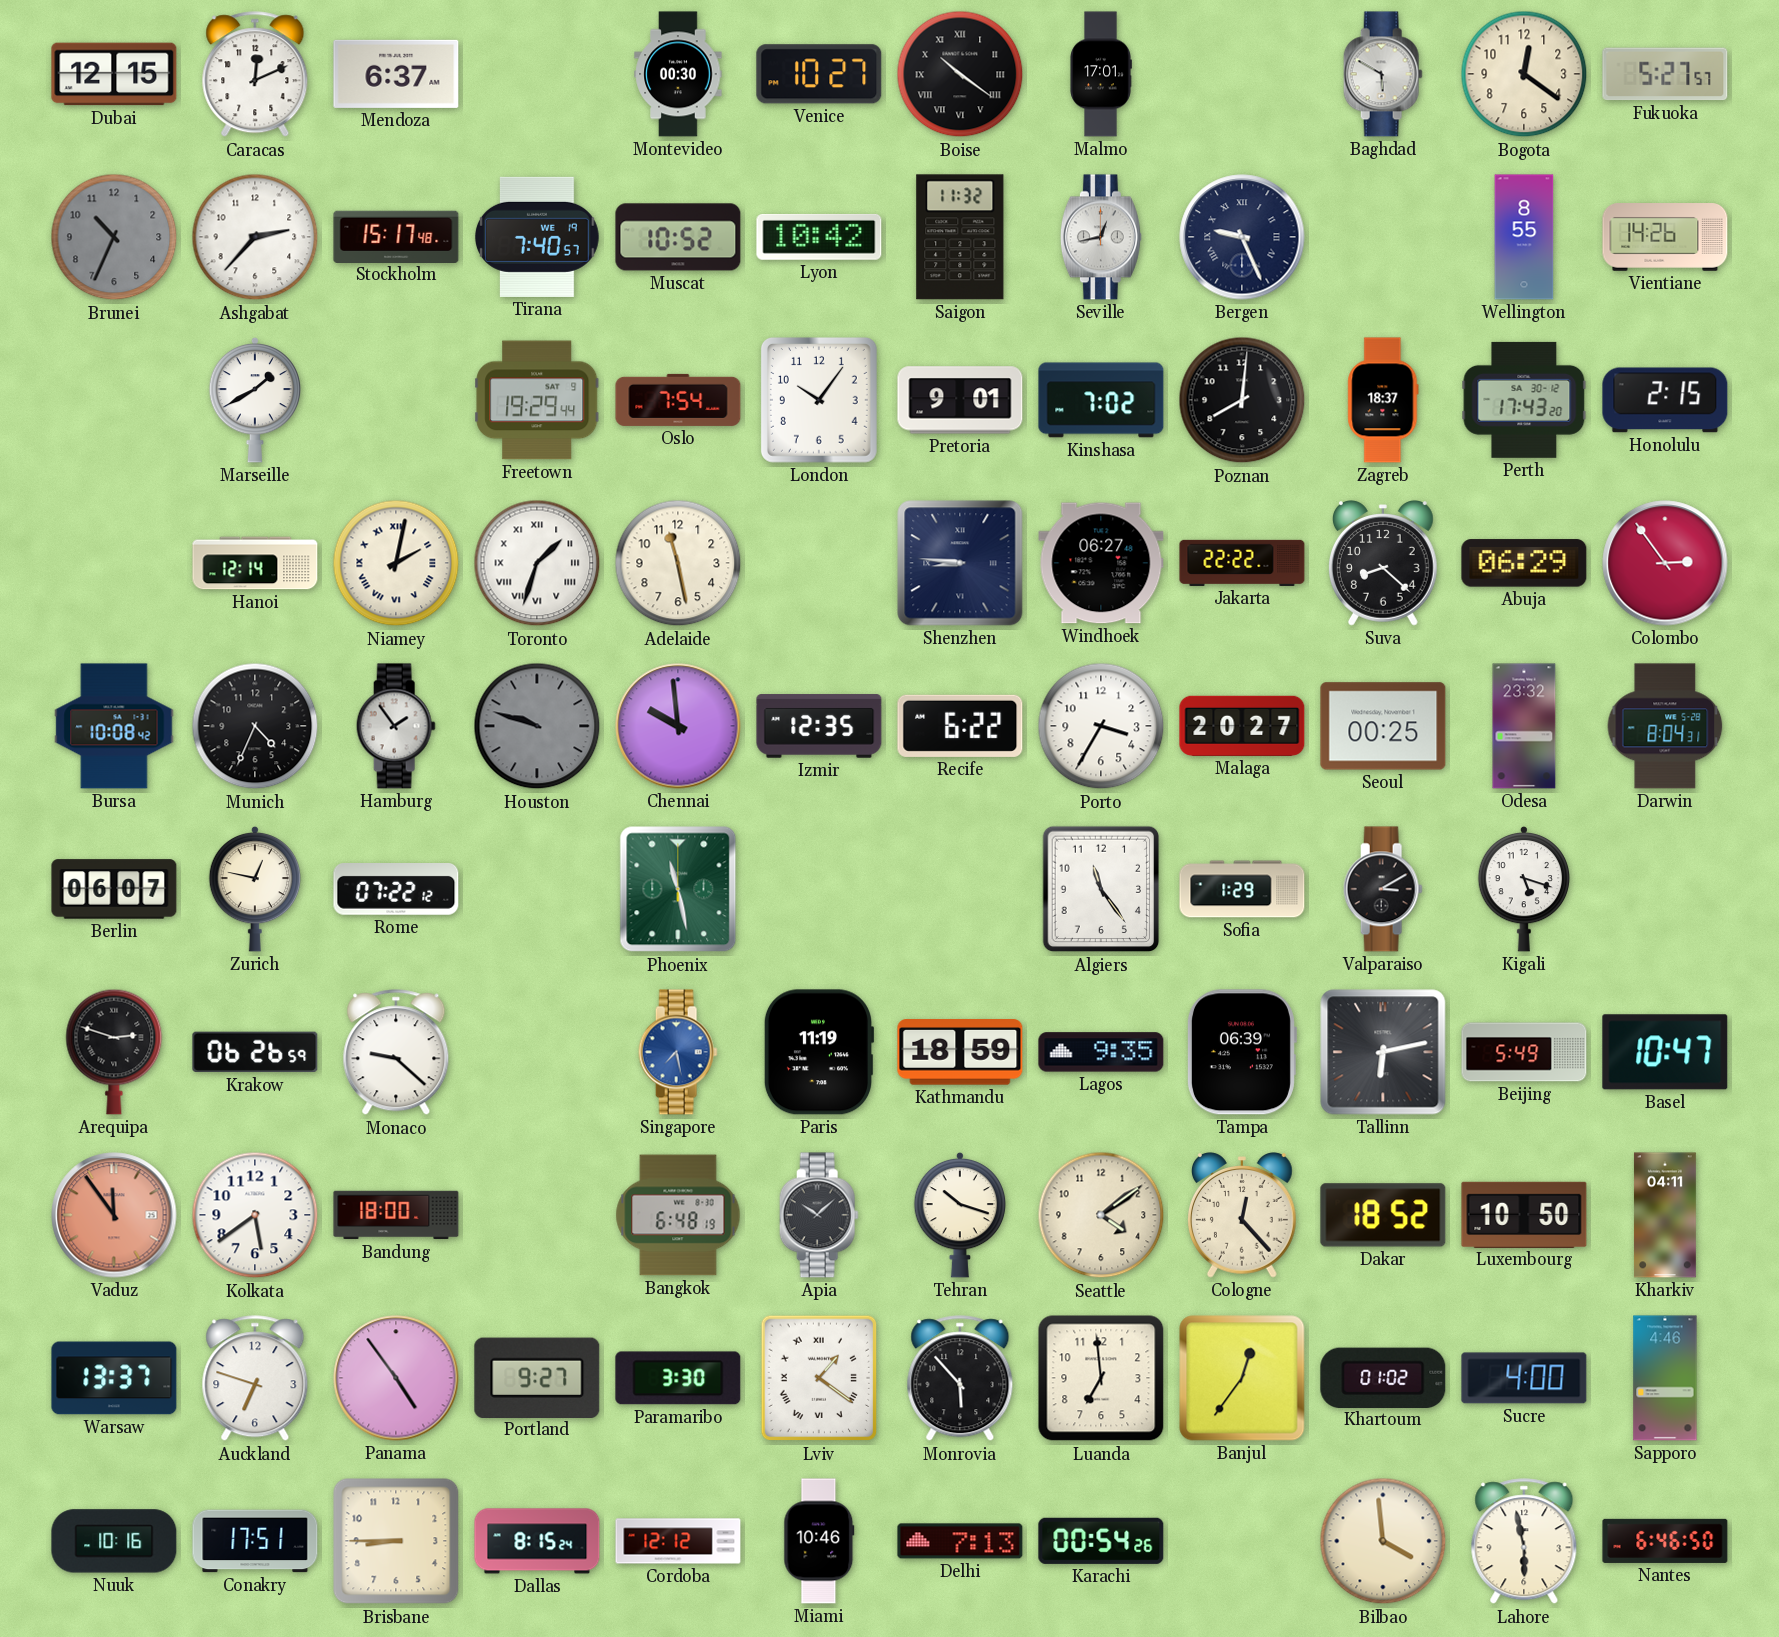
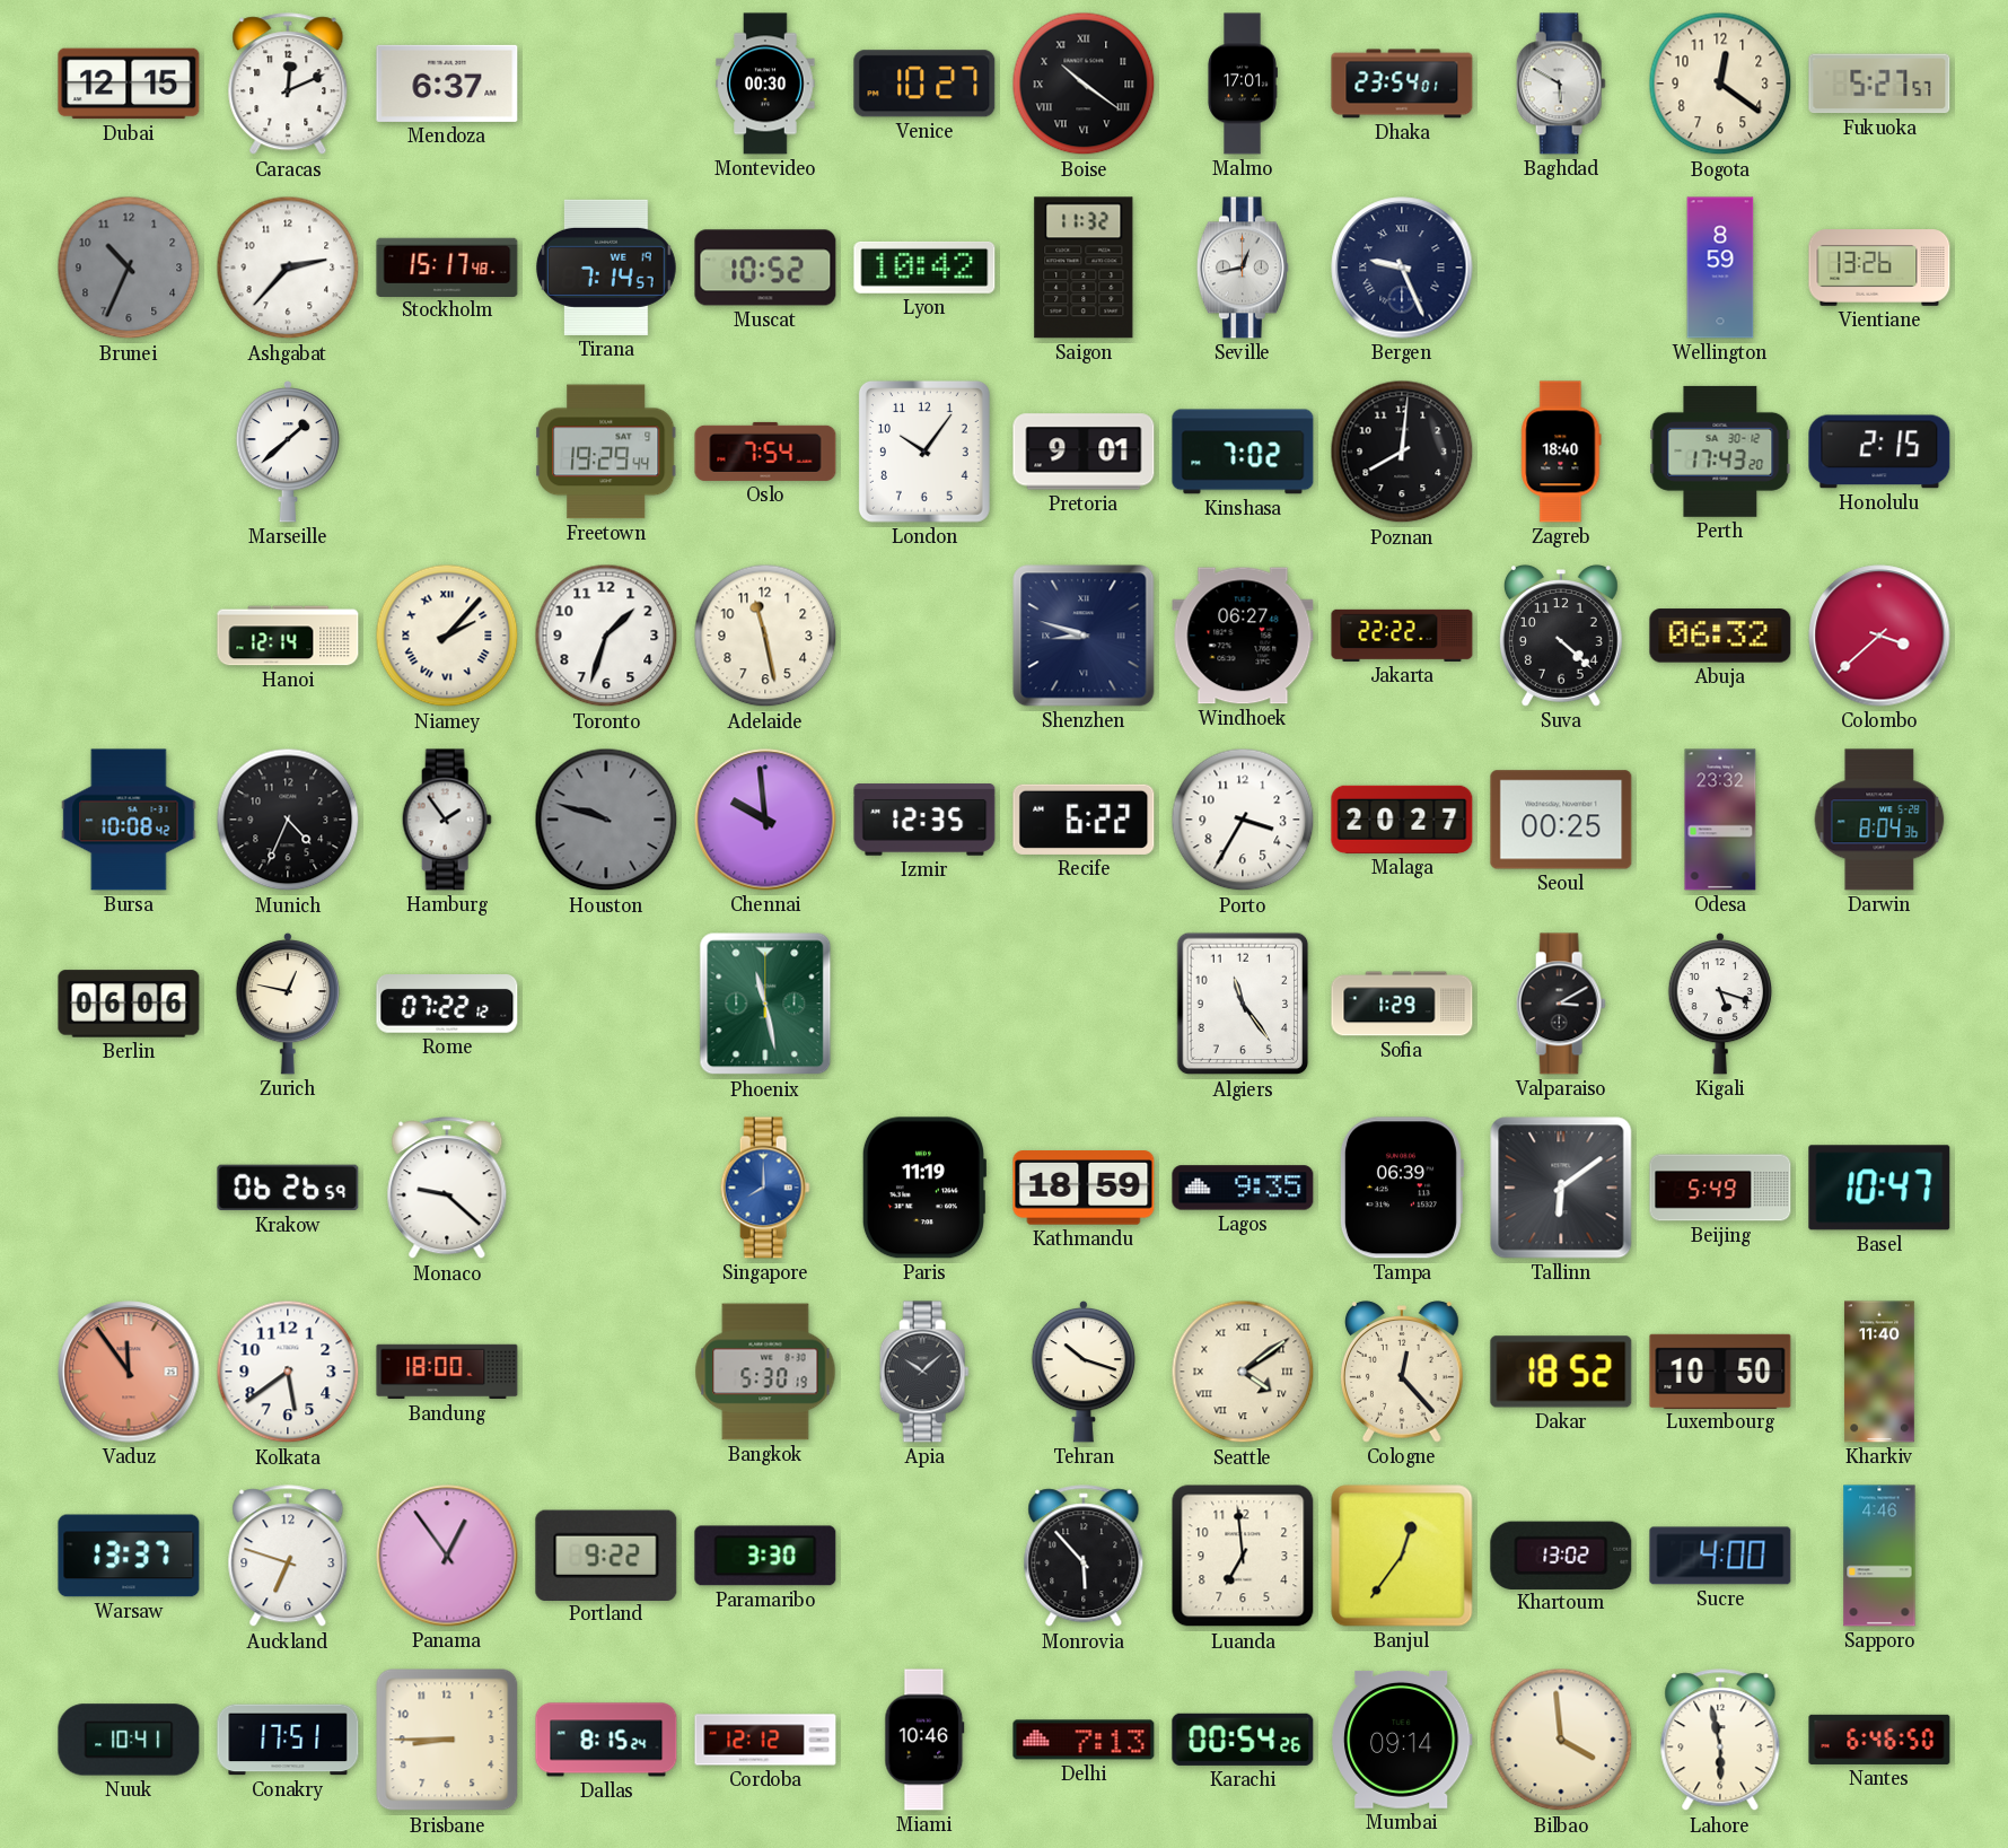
Dhaka: none -> 23:54
Tirana: 7:40 -> 7:14
Wellington: 8:55 -> 8:59
Vientiane: 14:26 -> 13:26
Marseille: 1:40 -> 1:38
Zagreb: 18:37 -> 18:40
Niamey: 2:02 -> 2:07
Toronto numerals: Roman -> Arabic
Shenzhen: 8:46 -> 8:48
Suva: 8:22 -> 4:22
Abuja: 06:29 -> 06:32
Colombo: 2:54 -> 3:38
Darwin: 8:04:31 -> 8:04:36
Berlin: 06:07 -> 06:06
Arequipa: 2:48 -> none
Singapore: 7:28 -> 8:00
Tallinn: 6:13 -> 6:09
Bangkok: 6:48 -> 5:30
Seattle numerals: Arabic -> Roman
Kharkiv: 04:11 -> 11:40
Panama: 4:54 -> 12:54
Portland: 9:27 -> 9:22
Lviv: 1:21 -> none
Khartoum: 01:02 -> 13:02
Nuuk: 10:16 -> 10:41
Mumbai: none -> 09:14
